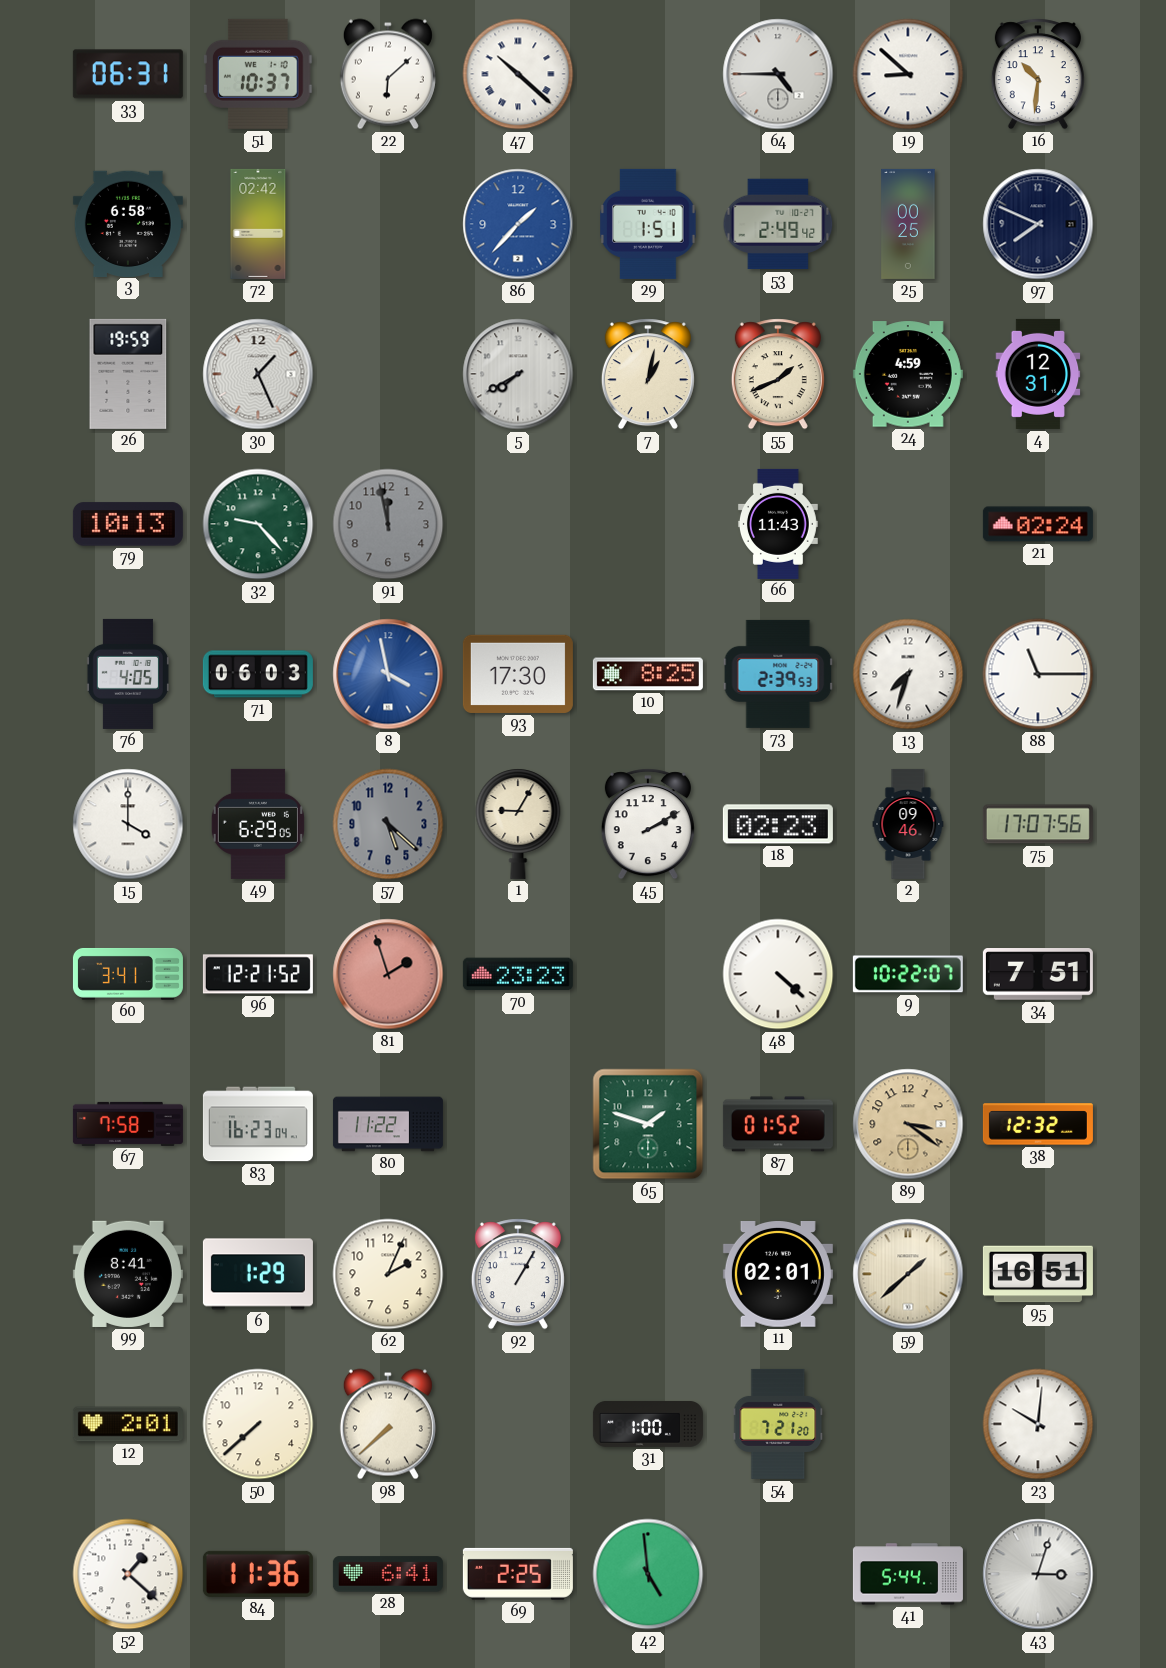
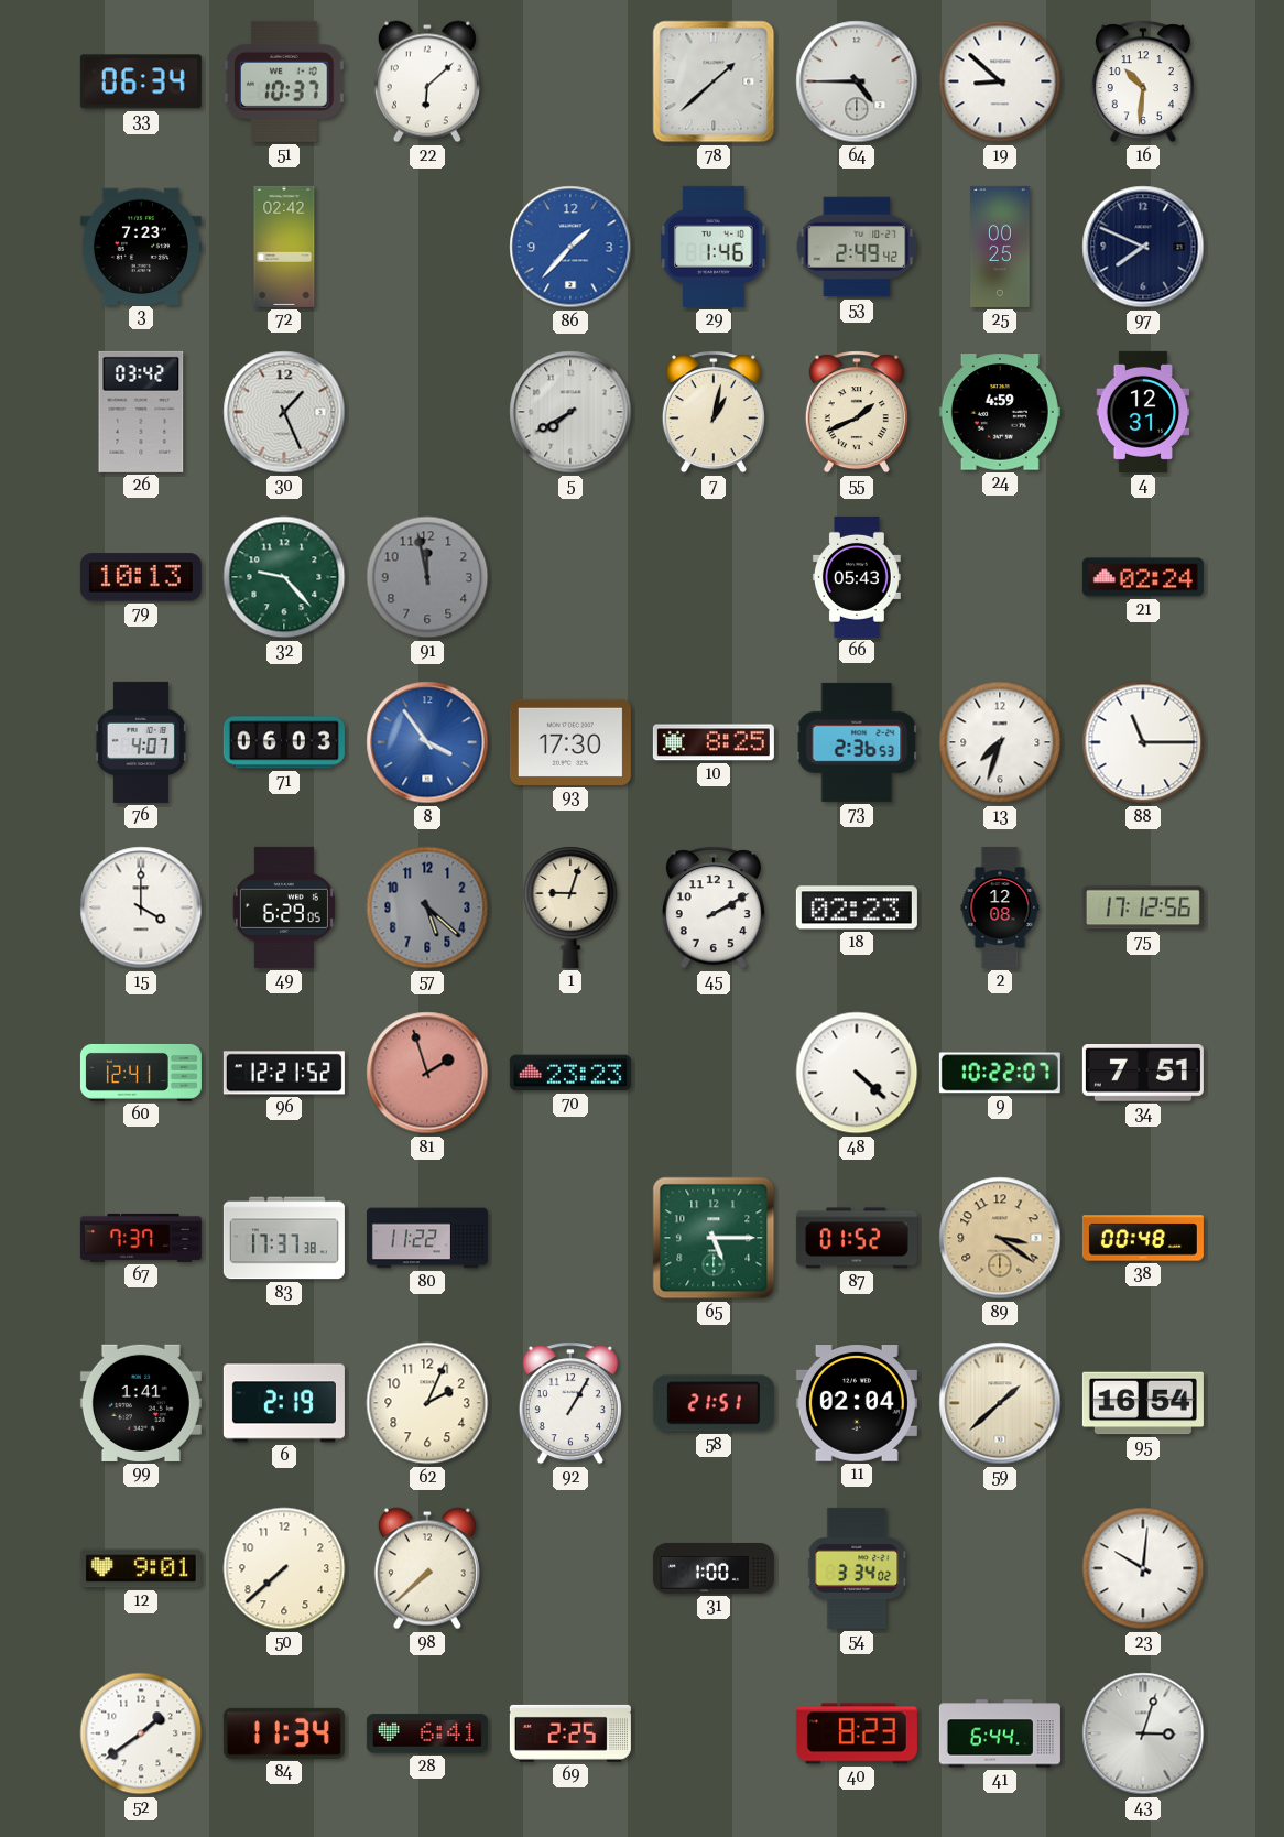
33: 06:31 -> 06:34
47: 10:22 -> none
78: none -> 1:38
3: 6:58 -> 7:23
29: 1:51 -> 1:46
26: 19:59 -> 03:42
66: 11:43 -> 05:43
76: 4:05 -> 4:07
8: 3:58 -> 3:54
73: 2:39 -> 2:36
1: 9:05 -> 9:03
2: 09:46 -> 12:08
75: 17:07 -> 17:12
60: 3:41 -> 12:41
67: 7:58 -> 7:37
83: 16:23 -> 17:37
65: 1:48 -> 5:15
38: 12:32 -> 00:48
99: 8:41 -> 1:41
6: 1:29 -> 2:19
58: none -> 21:51
11: 02:01 -> 02:04
95: 16:51 -> 16:54
12: 2:01 -> 9:01
54: 7:21 -> 3:34
52: 1:22 -> 1:39
84: 11:36 -> 11:34
42: 4:59 -> none
40: none -> 8:23
41: 5:44 -> 6:44
